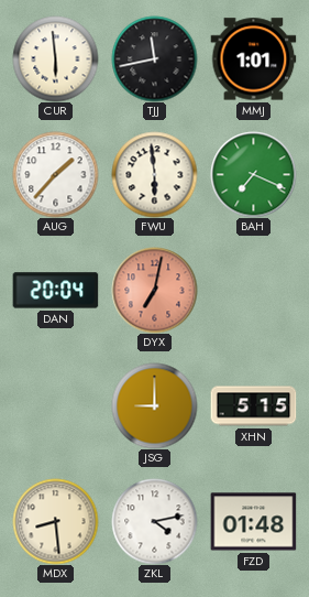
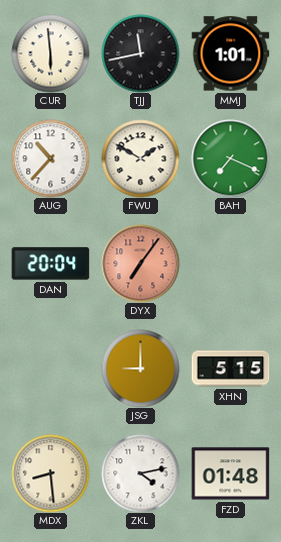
AUG: 1:37 -> 10:37
FWU: 5:59 -> 1:50
DYX: 7:02 -> 7:06
